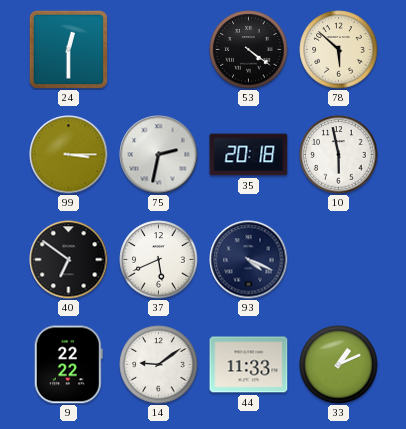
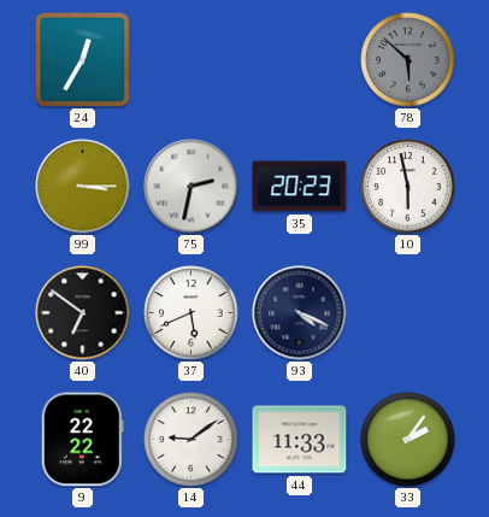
24: 12:30 -> 12:35
53: 4:21 -> none
78 dial: cream -> grey
35: 20:18 -> 20:23
33: 1:11 -> 2:06
